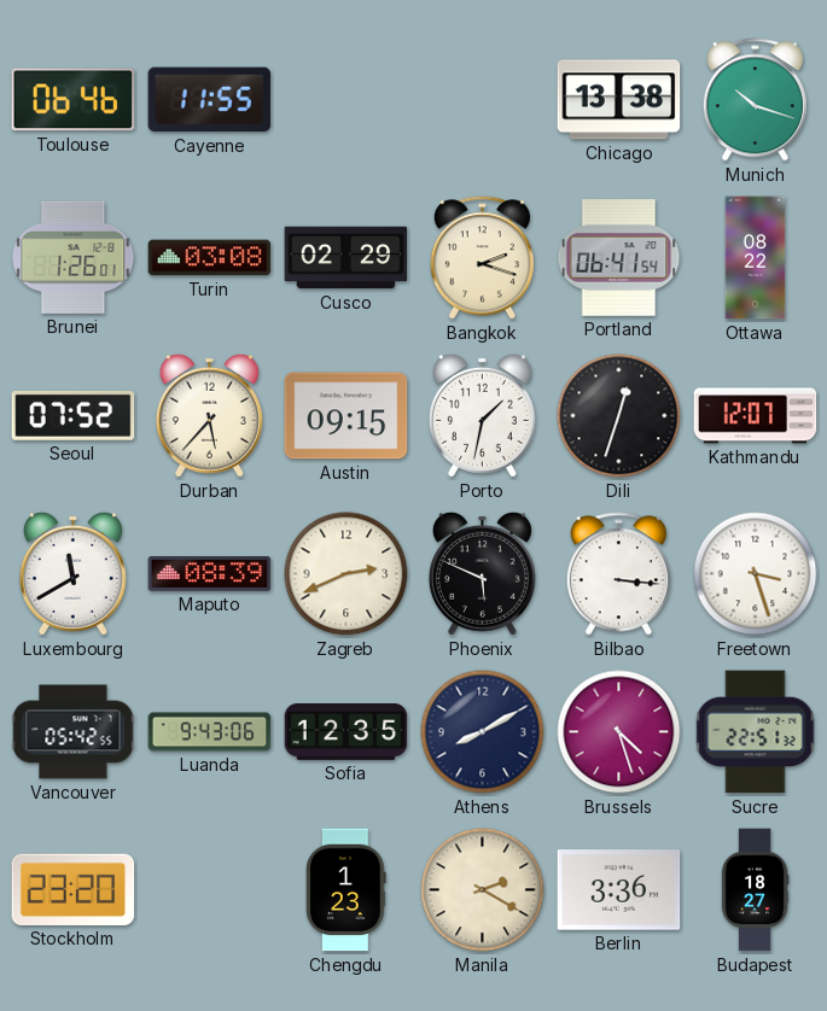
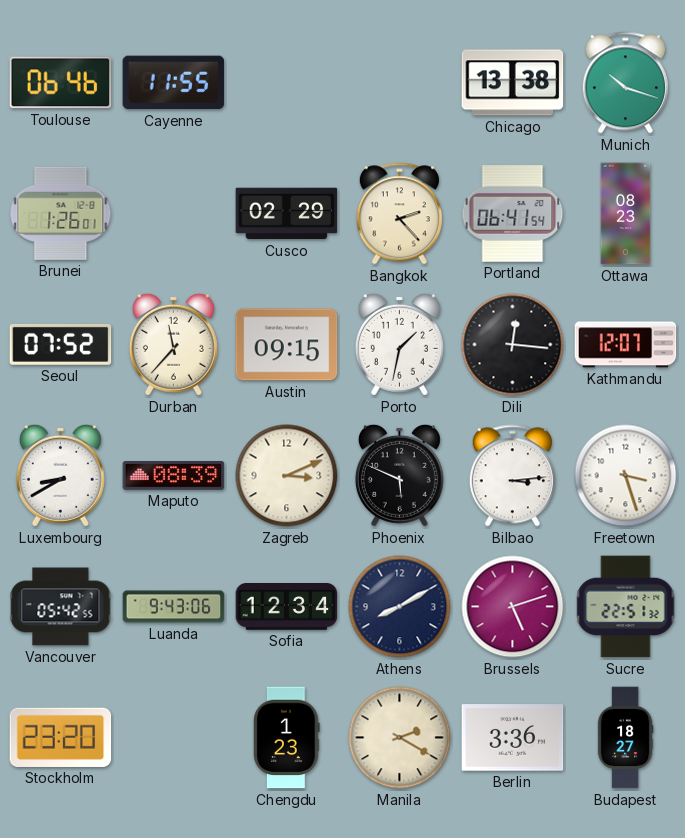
Turin: 03:08 -> none
Bangkok: 2:18 -> 2:23
Ottawa: 08:22 -> 08:23
Durban: 5:37 -> 11:37
Dili: 12:33 -> 12:16
Luxembourg: 11:40 -> 8:40
Zagreb: 2:41 -> 3:11
Bilbao: 3:16 -> 3:14
Sofia: 12:35 -> 12:34
Brussels: 4:27 -> 5:12
